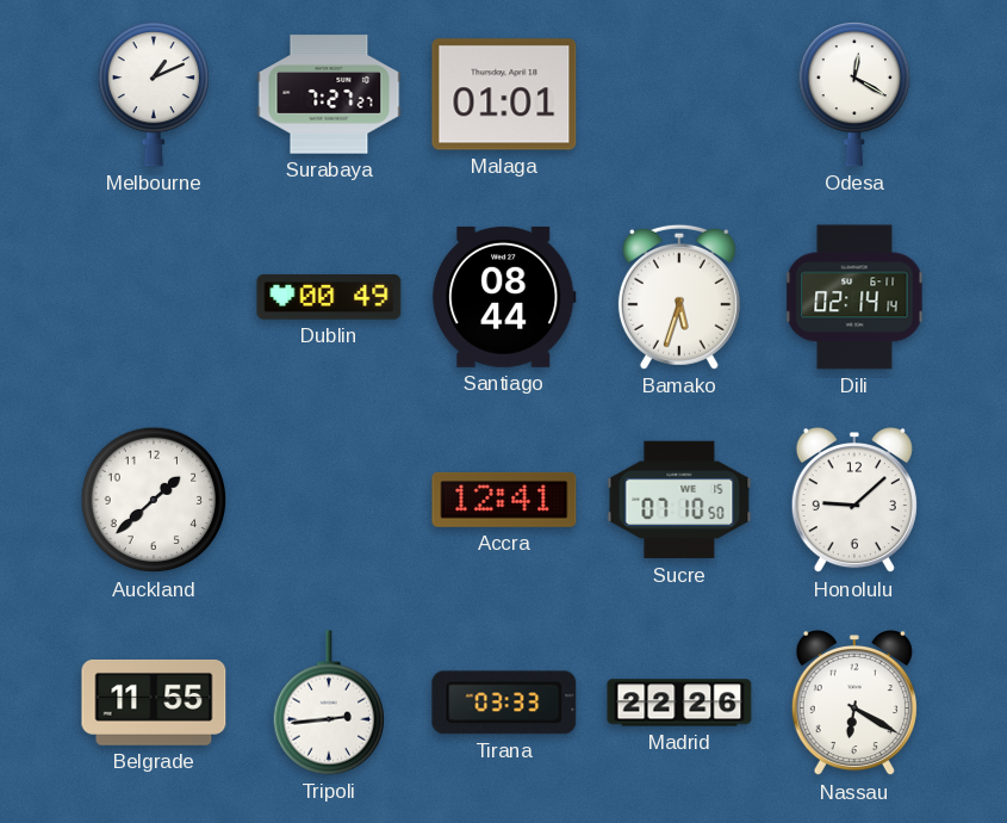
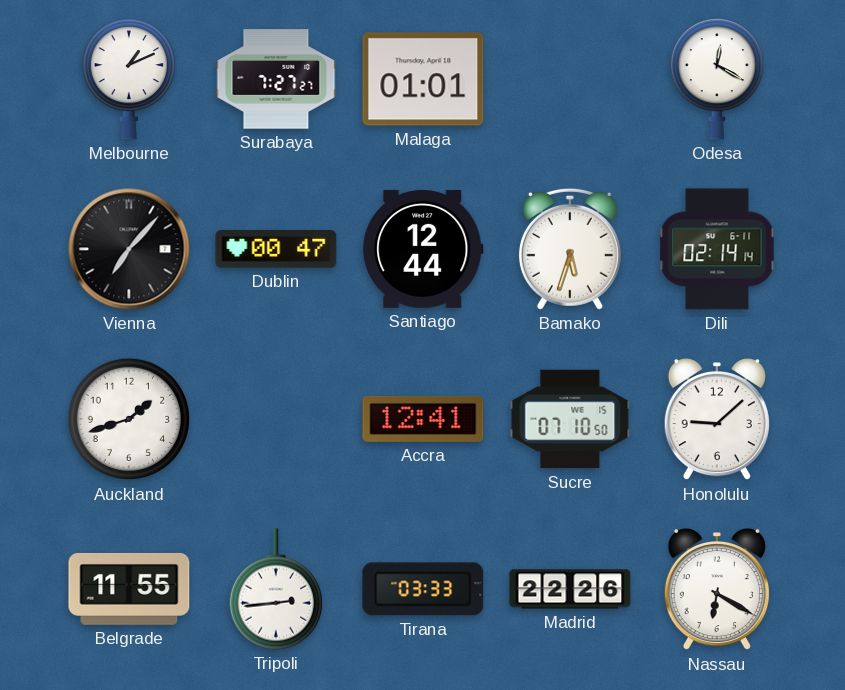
Vienna: none -> 7:07
Dublin: 00:49 -> 00:47
Santiago: 08:44 -> 12:44
Auckland: 1:38 -> 1:42
